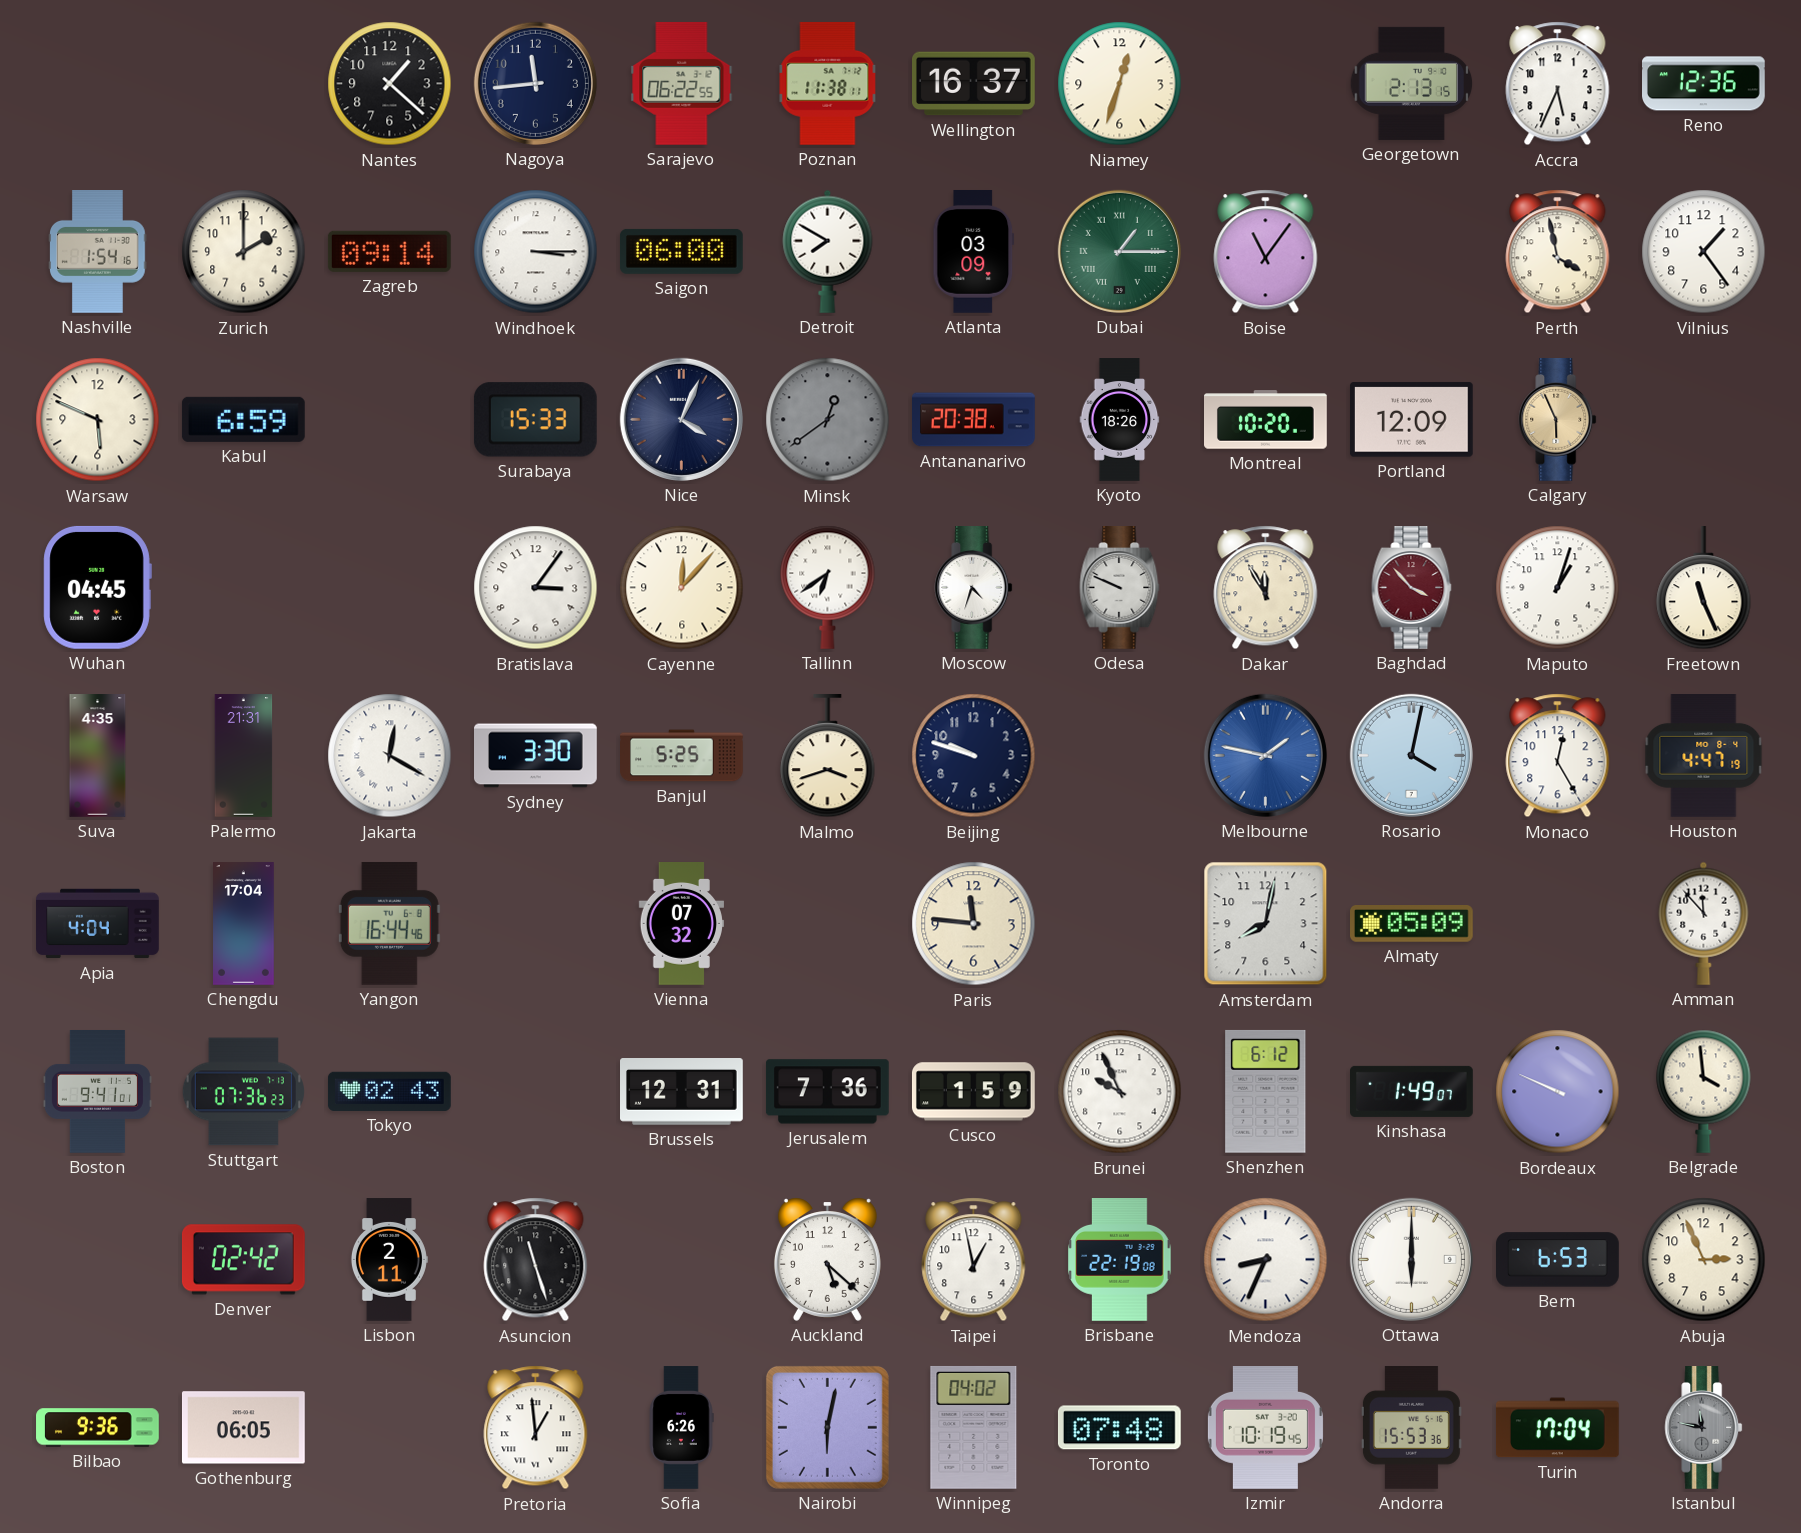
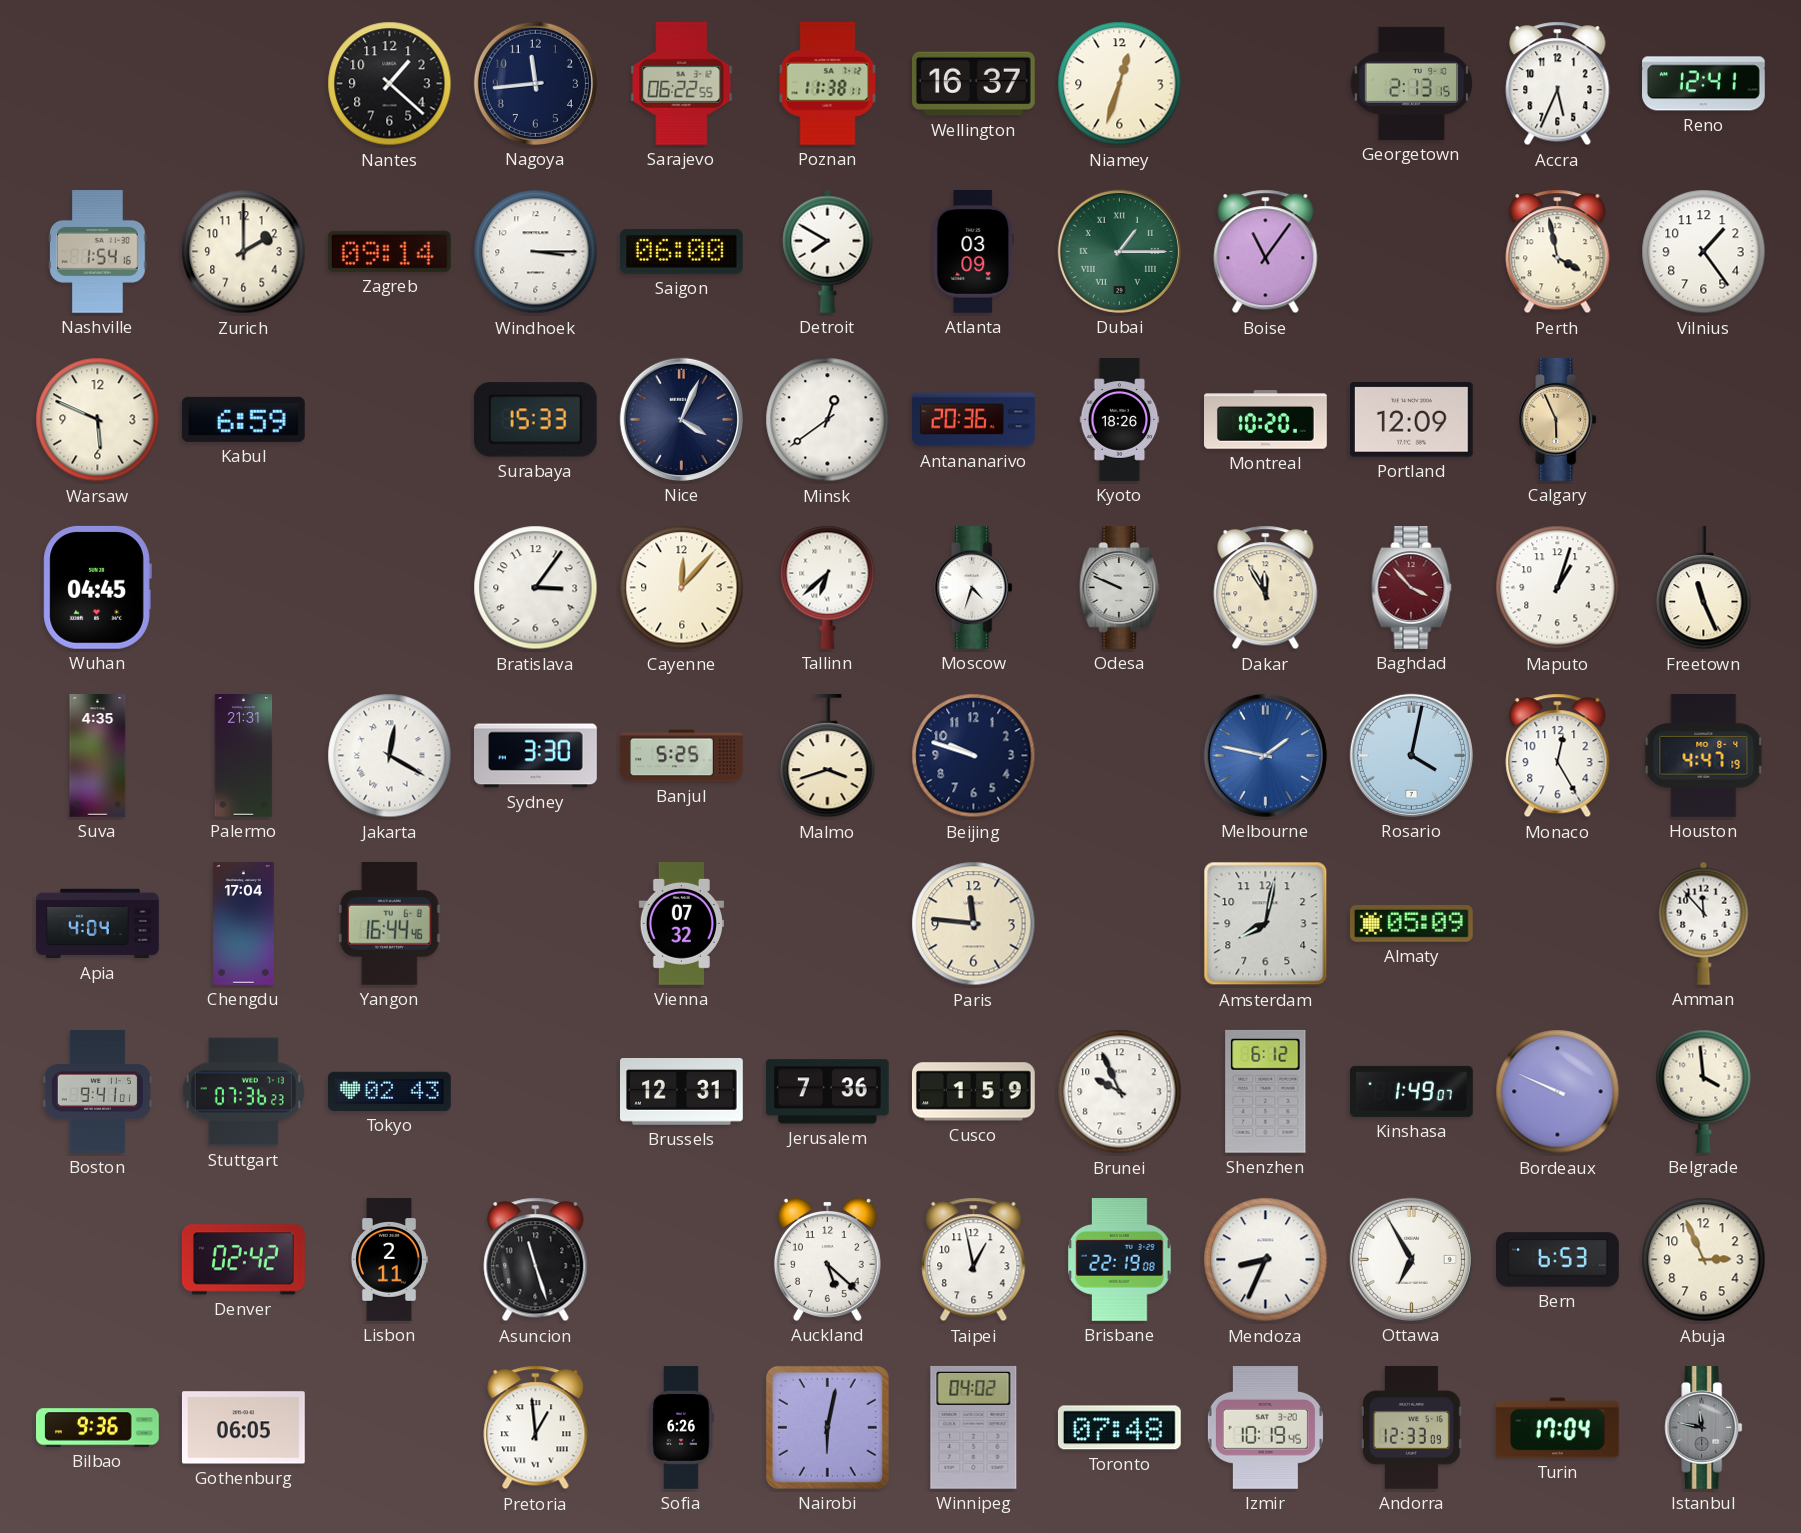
Reno: 12:36 -> 12:41
Minsk dial: grey -> white
Antananarivo: 20:38 -> 20:36
Tallinn: 6:39 -> 6:38
Ottawa: 6:00 -> 6:55
Andorra: 15:53 -> 12:33
